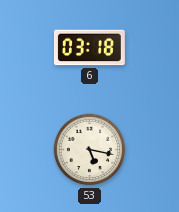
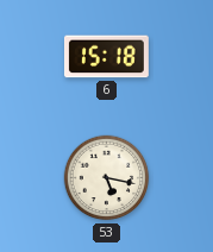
6: 03:18 -> 15:18
